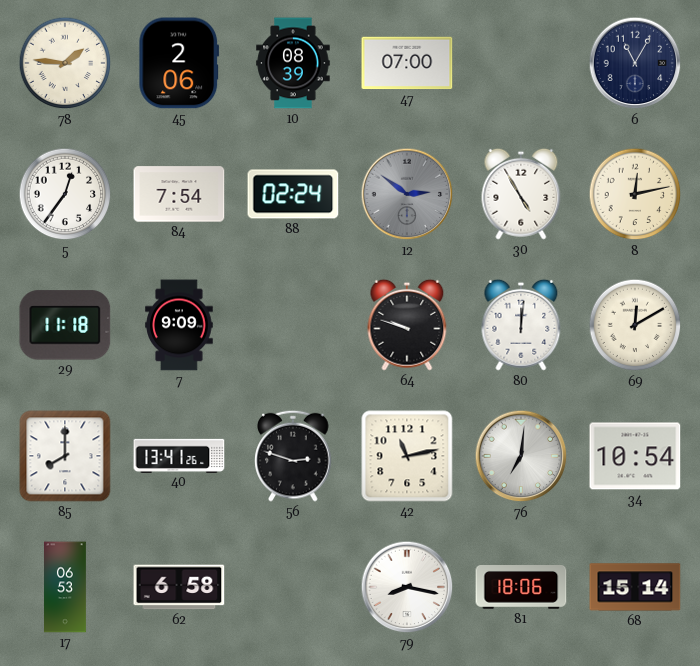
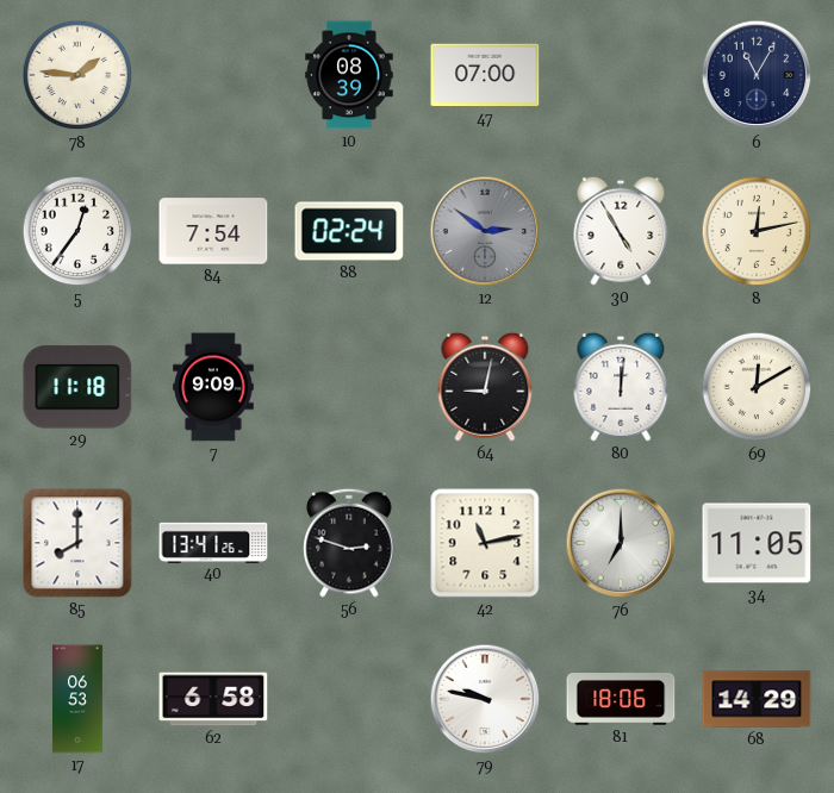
45: 2:06 -> none
64: 9:48 -> 9:02
76: 7:01 -> 7:00
34: 10:54 -> 11:05
79: 8:17 -> 9:47
68: 15:14 -> 14:29
